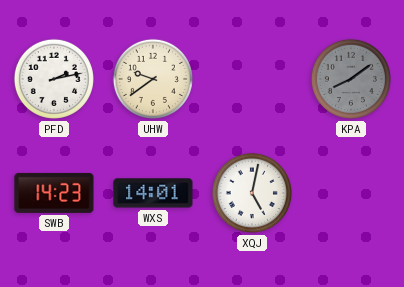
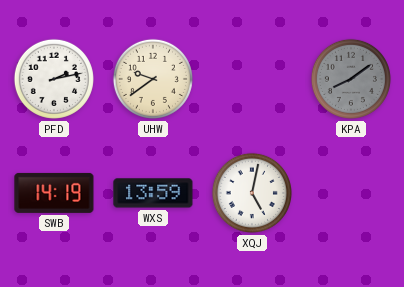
SWB: 14:23 -> 14:19
WXS: 14:01 -> 13:59
